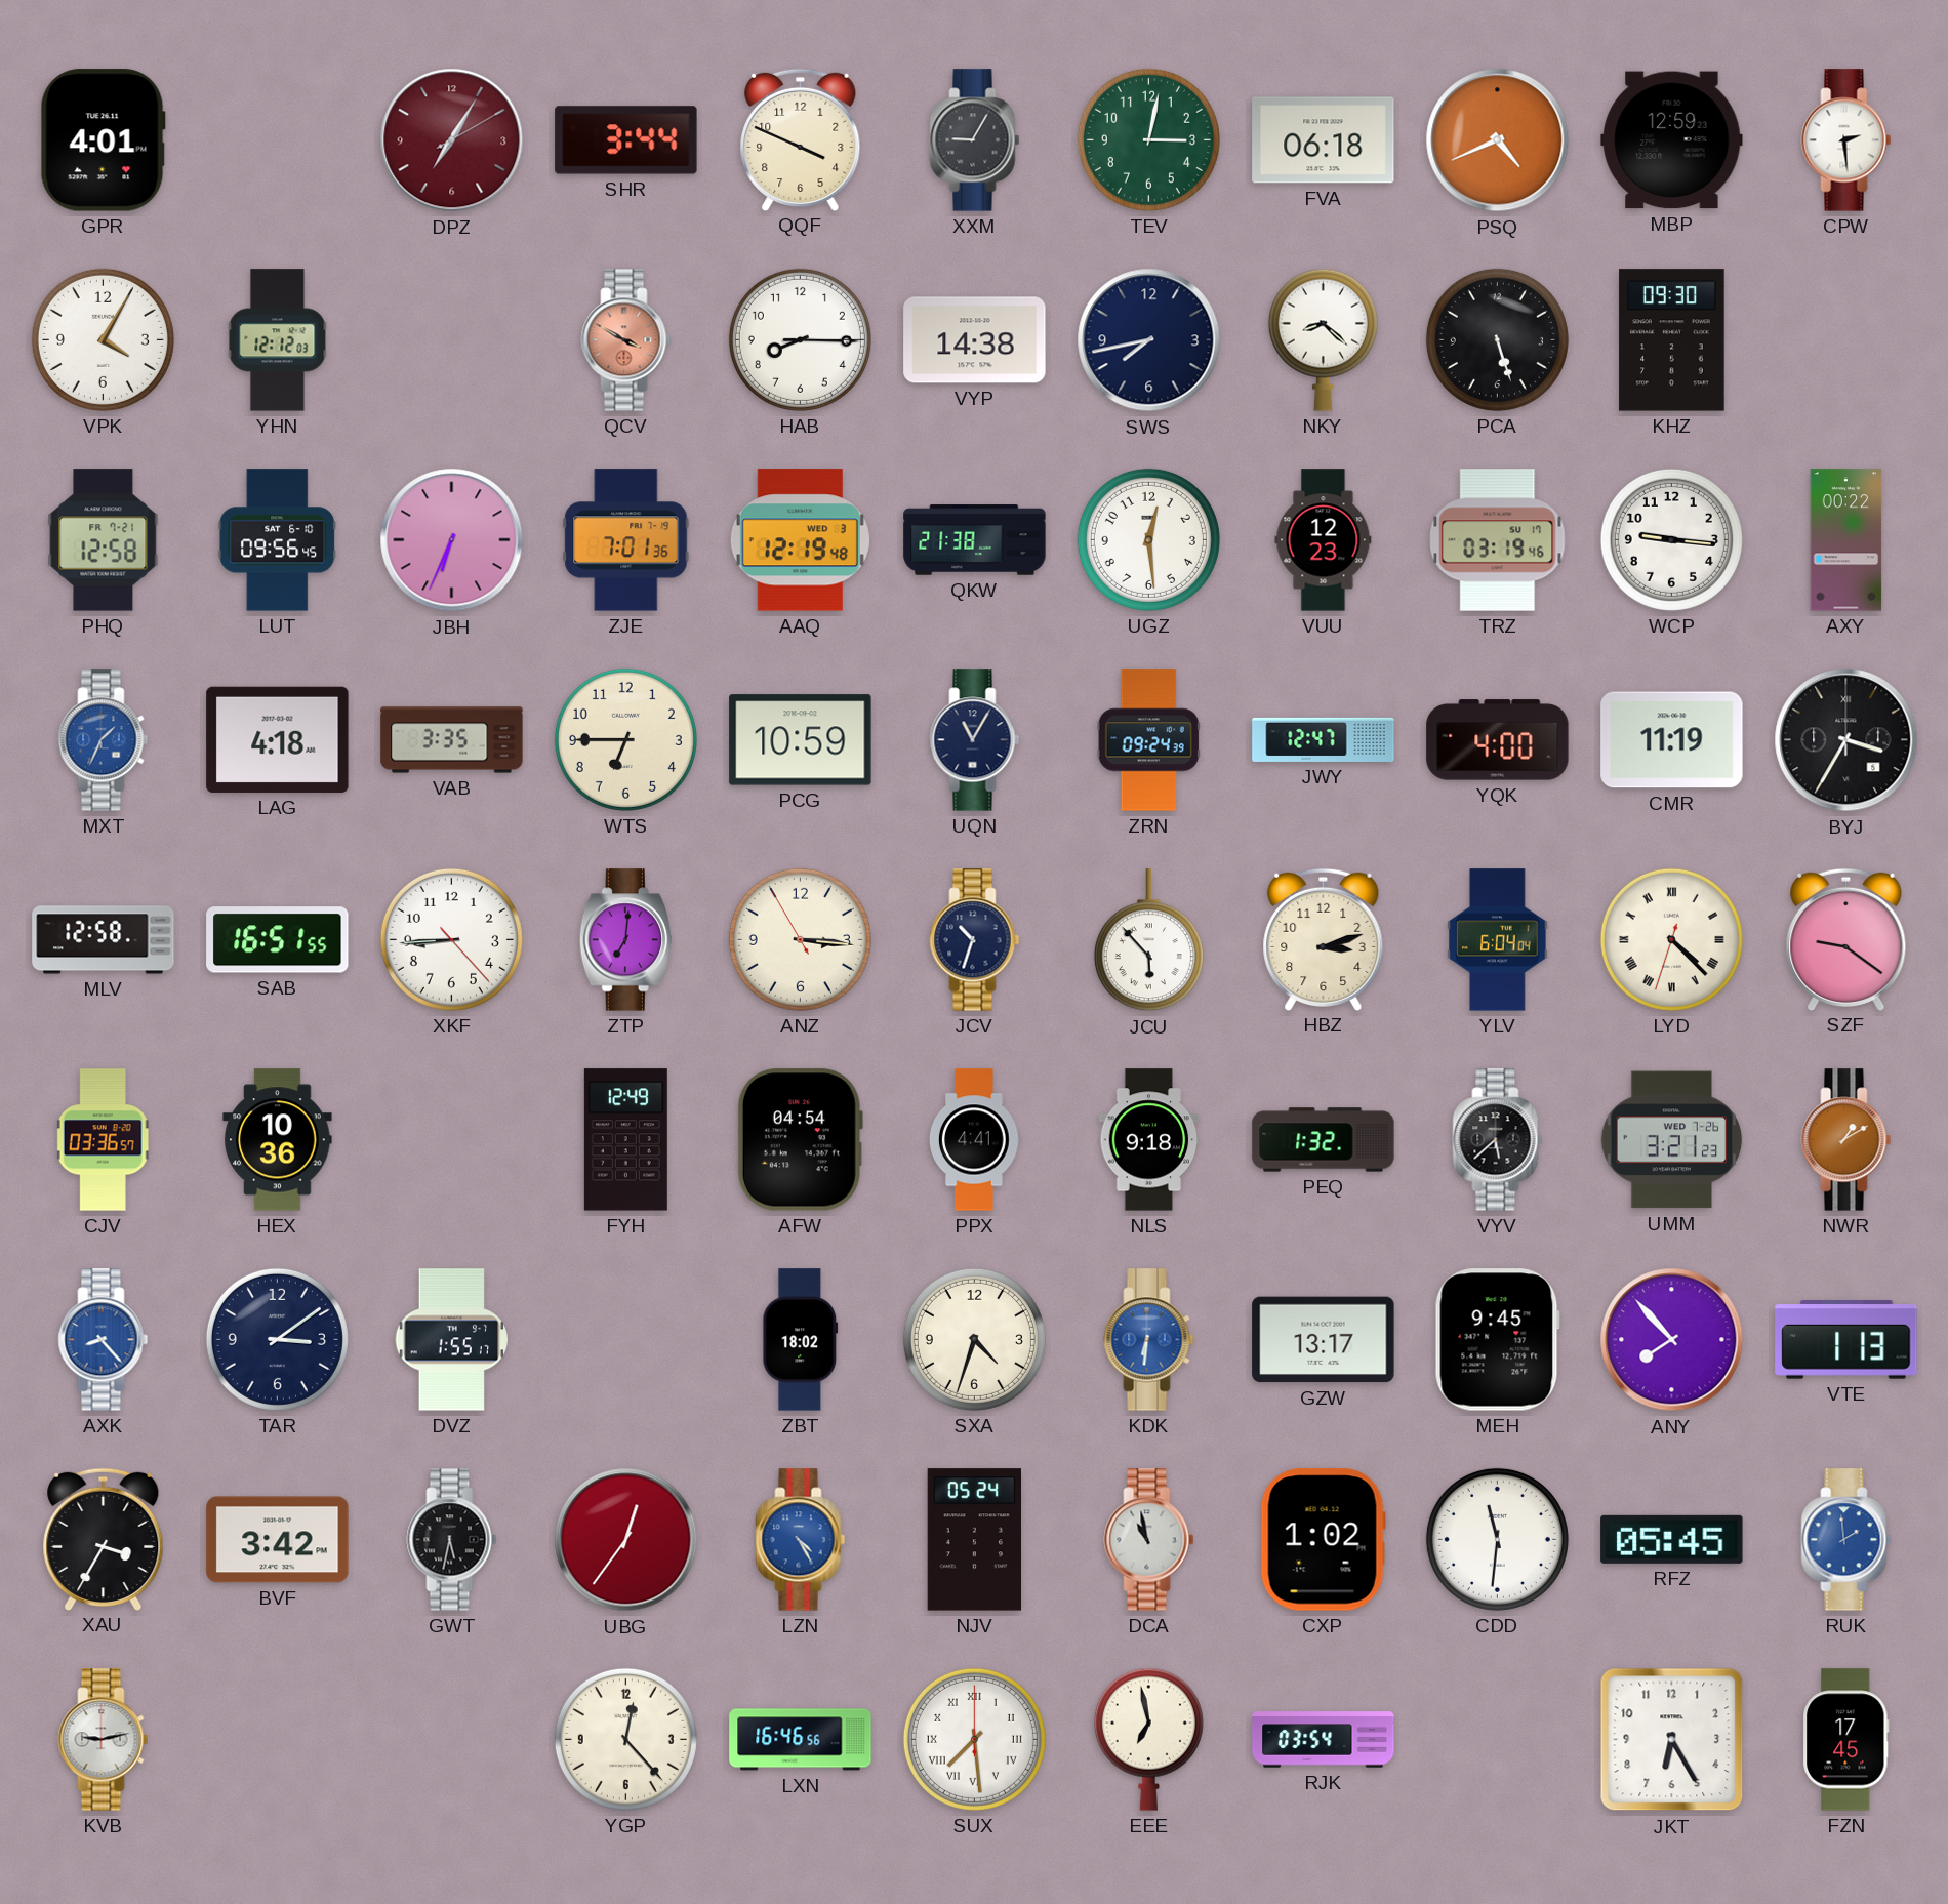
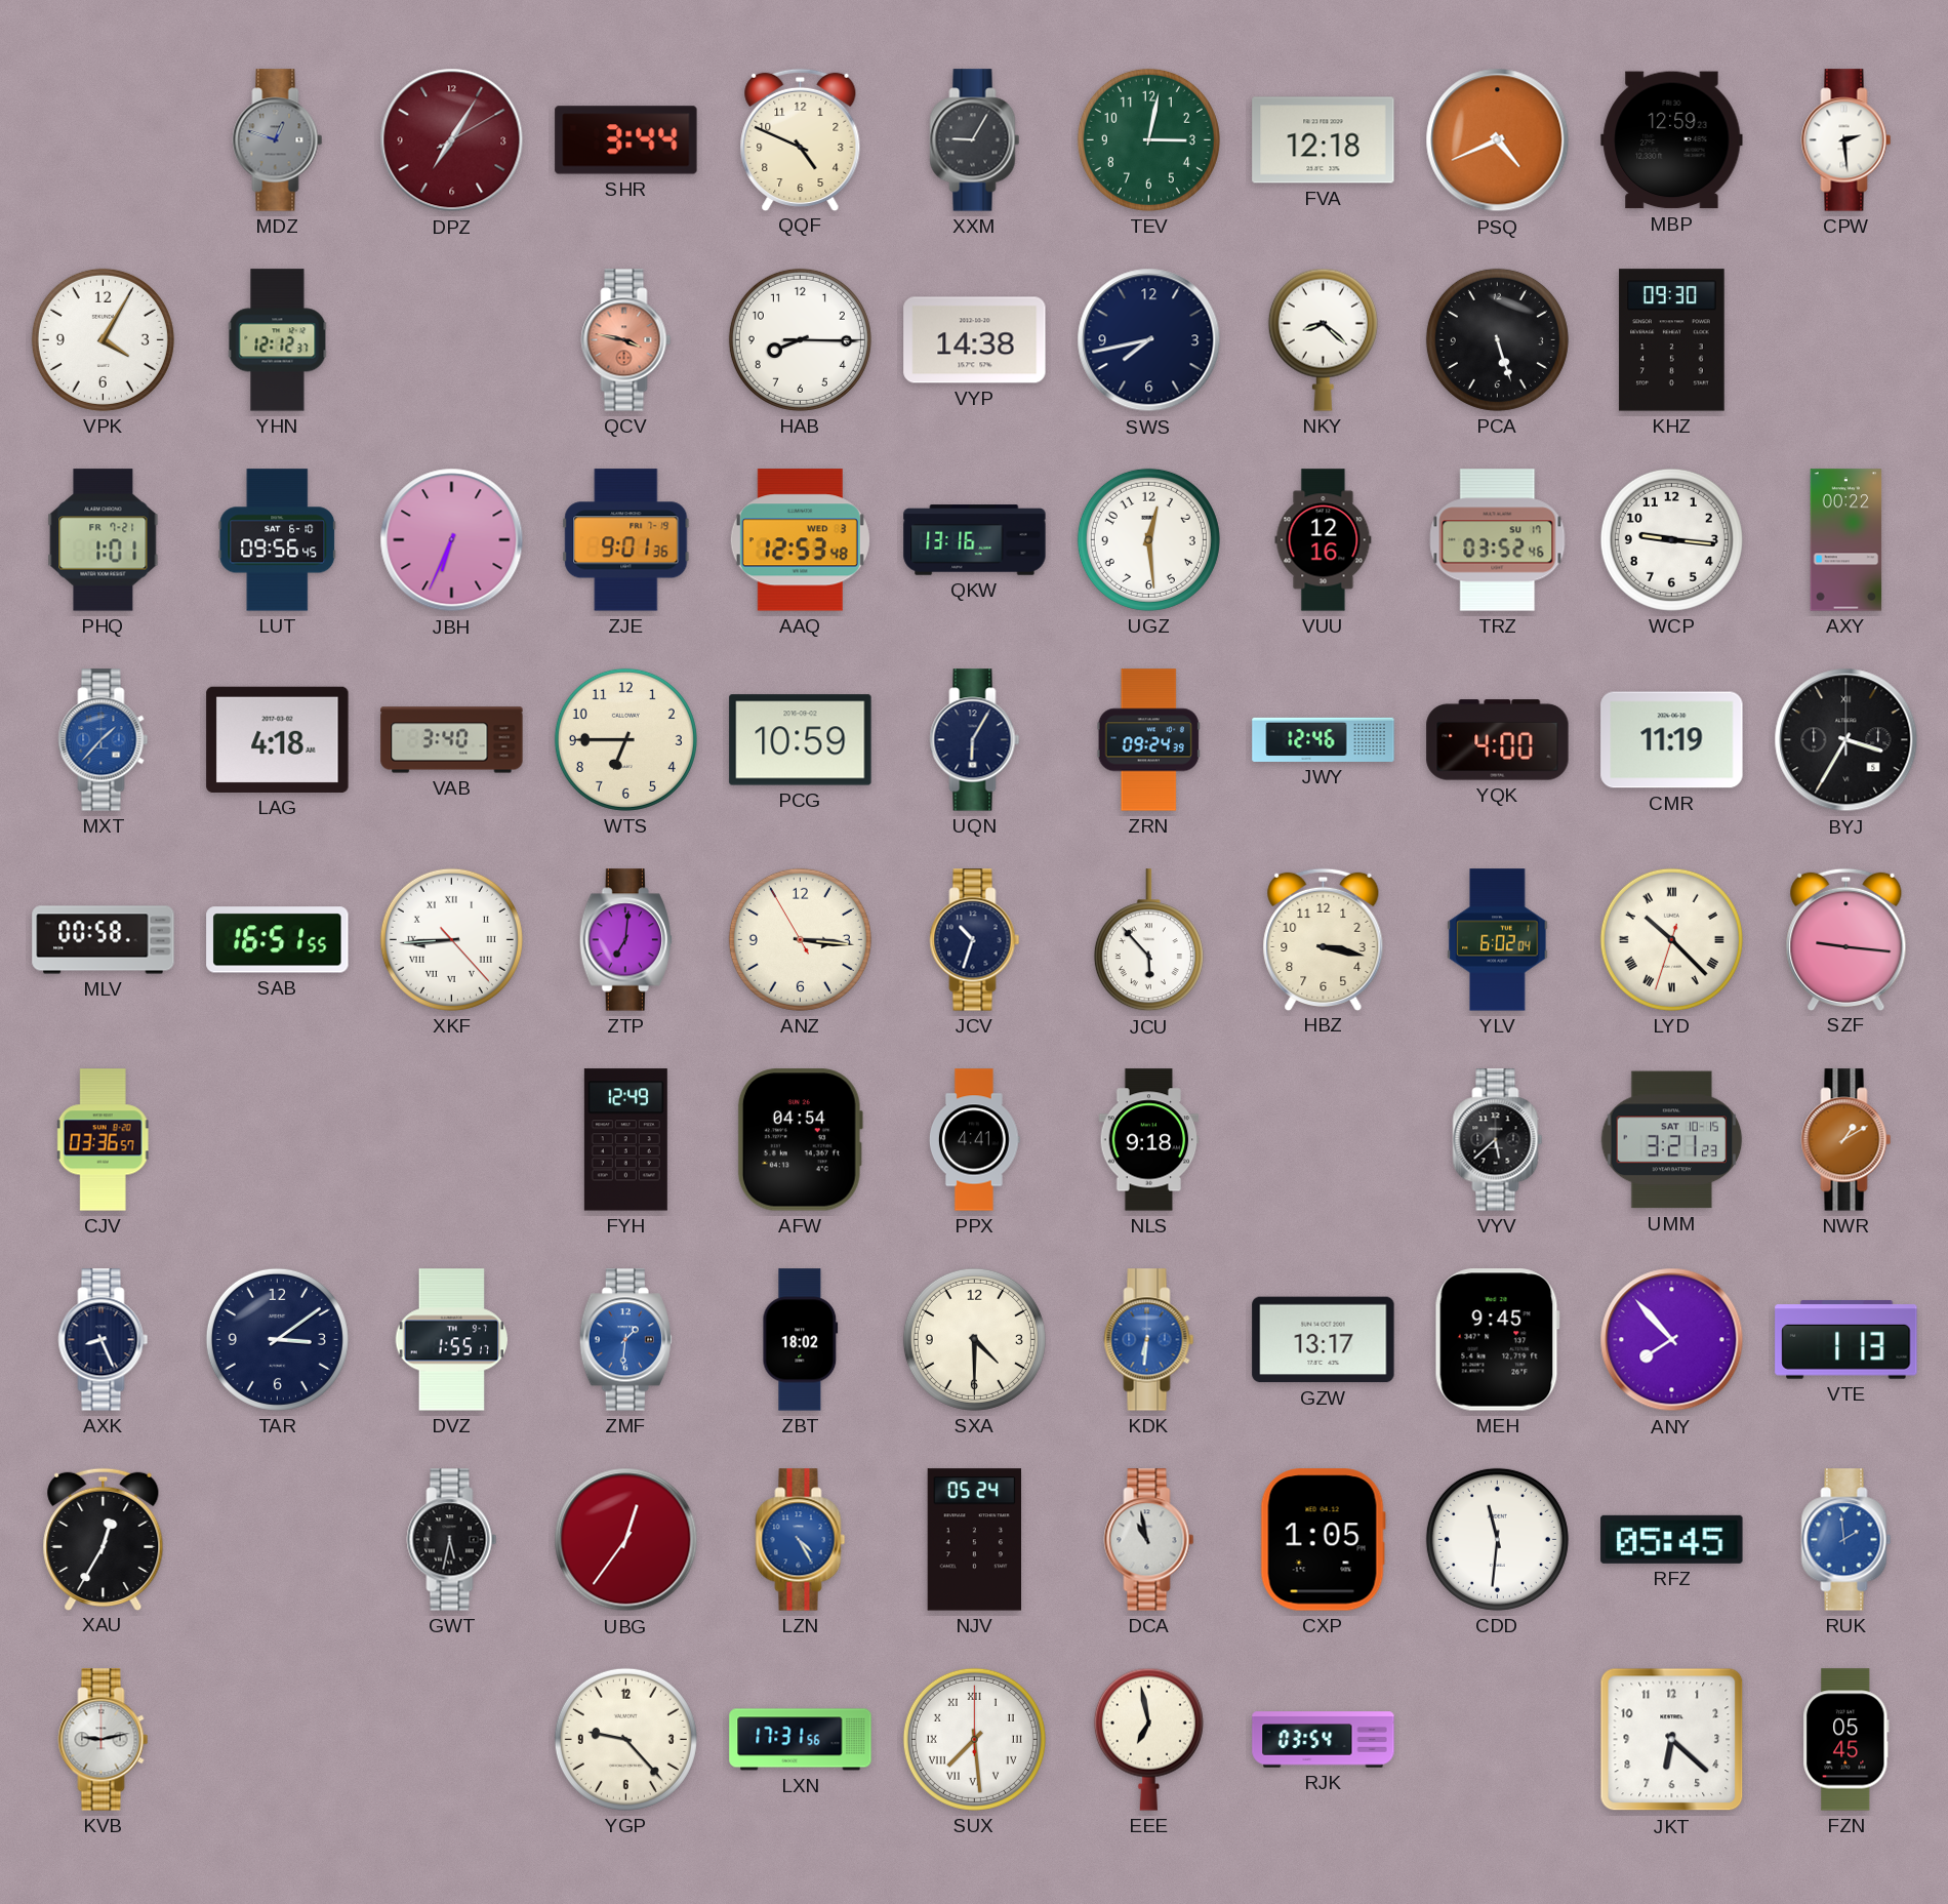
GPR: 4:01 -> none
MDZ: none -> 12:48
QQF: 3:49 -> 4:49
FVA: 06:18 -> 12:18
YHN: 12:12:03 -> 12:12:37
QCV: 3:50 -> 3:47
PHQ: 12:58 -> 1:01
ZJE: 7:01 -> 9:01
AAQ: 12:19 -> 12:53
QKW: 21:38 -> 13:16
VUU: 12:23 -> 12:16
TRZ: 03:19 -> 03:52
MXT: 1:34 -> 1:37
VAB: 3:35 -> 3:40
UQN: 11:05 -> 6:05
JWY: 12:47 -> 12:46
MLV: 12:58 -> 00:58
XKF numerals: Arabic -> Roman
HBZ: 3:12 -> 3:17
YLV: 6:04 -> 6:02
LYD: 4:22 -> 10:22
SZF: 9:21 -> 9:16
HEX: 10:36 -> none
PEQ: 1:32 -> none
UMM date: WED 7-26 -> SAT 10-15
AXK: 8:23 -> 8:26
AXK dial: blue -> navy
ZMF: none -> 1:31
SXA: 4:33 -> 4:30
XAU: 3:35 -> 12:35
BVF: 3:42 -> none
CXP: 1:02 -> 1:05
YGP: 12:23 -> 9:23
LXN: 16:46 -> 17:31
JKT: 6:25 -> 6:22
FZN: 17:45 -> 05:45
